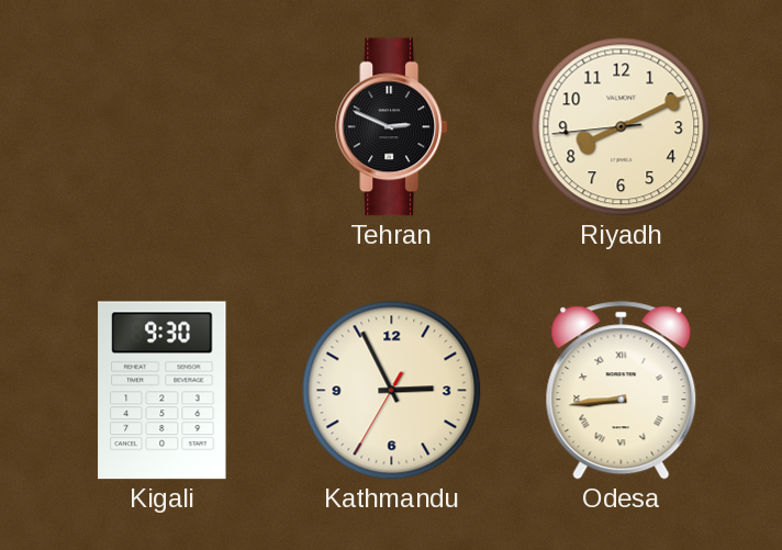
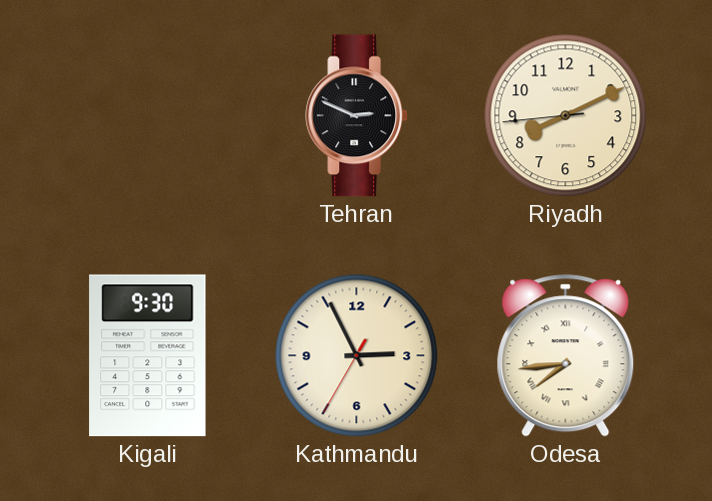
Odesa: 8:44 -> 7:44
